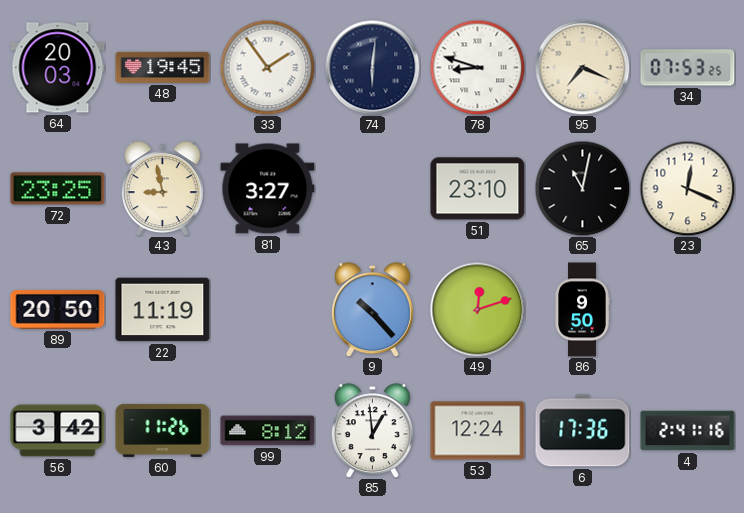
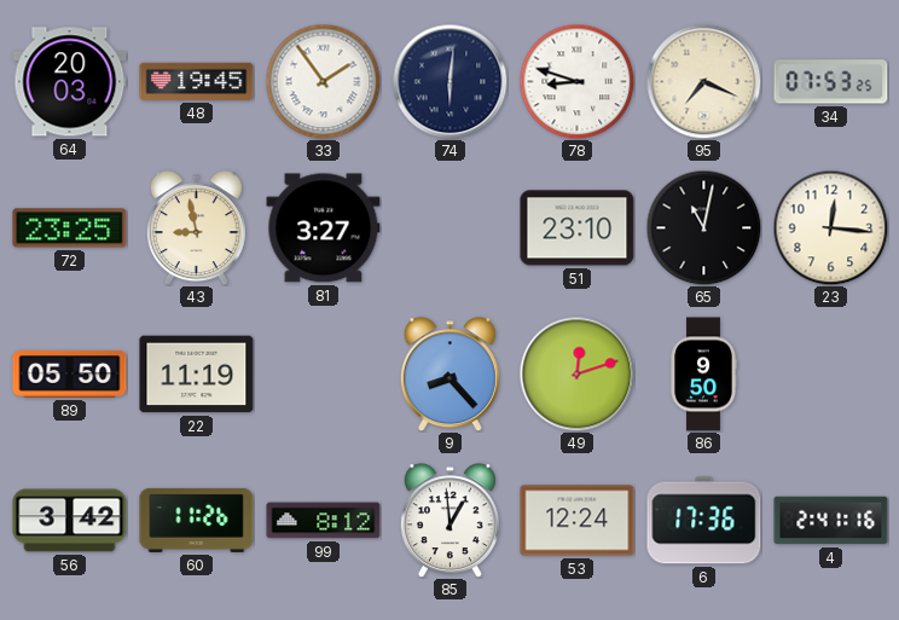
23: 12:19 -> 12:16
89: 20:50 -> 05:50
9: 10:23 -> 8:23
